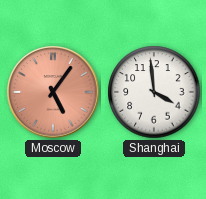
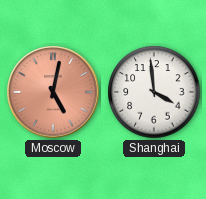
Moscow: 5:06 -> 5:02
